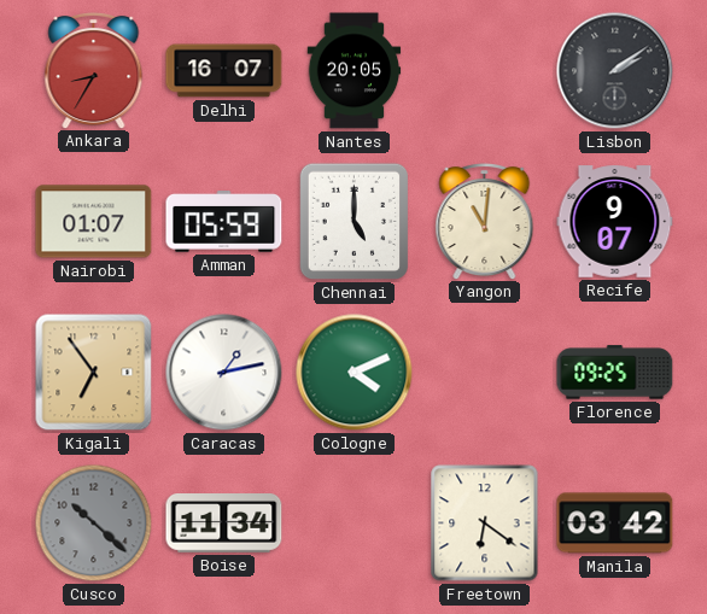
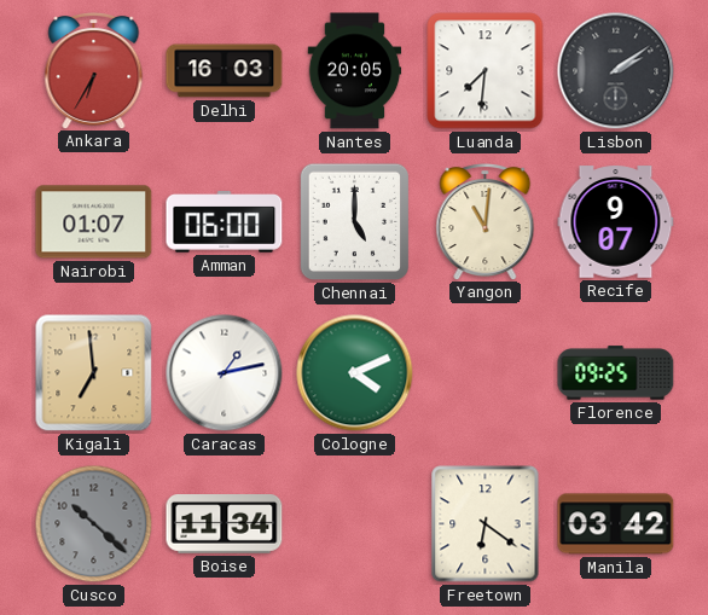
Ankara: 8:35 -> 6:35
Delhi: 16:07 -> 16:03
Luanda: none -> 7:31
Amman: 05:59 -> 06:00
Kigali: 6:54 -> 6:59
